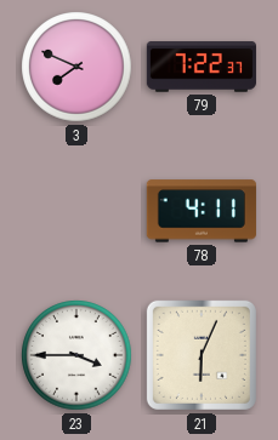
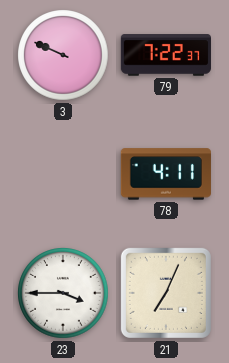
3: 7:49 -> 9:49
21: 6:04 -> 7:04
